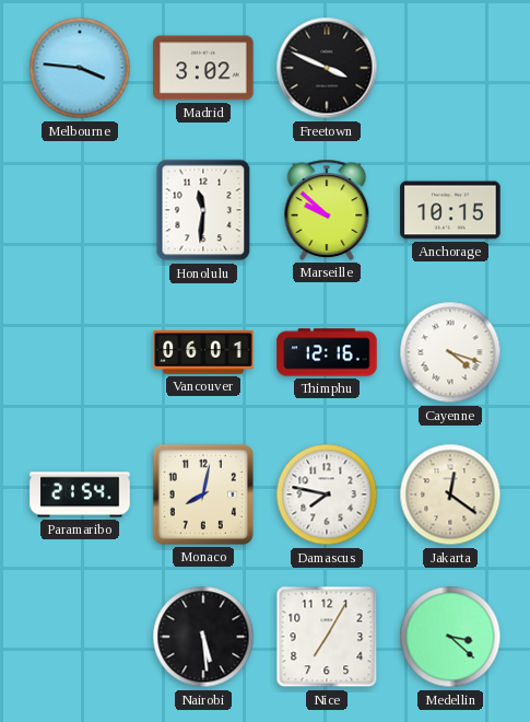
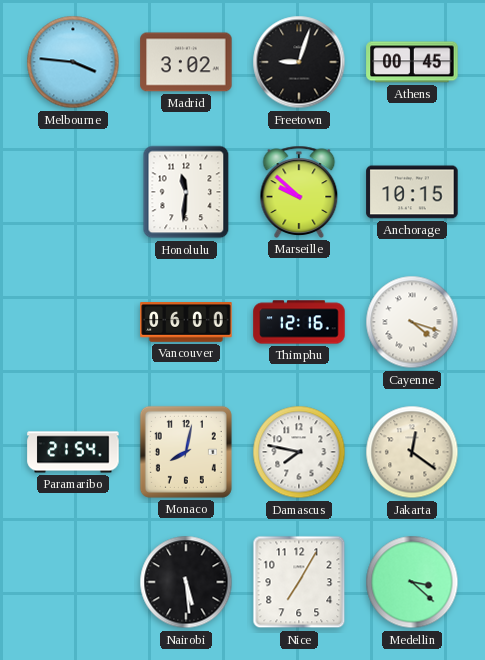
Freetown: 3:49 -> 9:03
Athens: none -> 00:45
Vancouver: 06:01 -> 06:00
